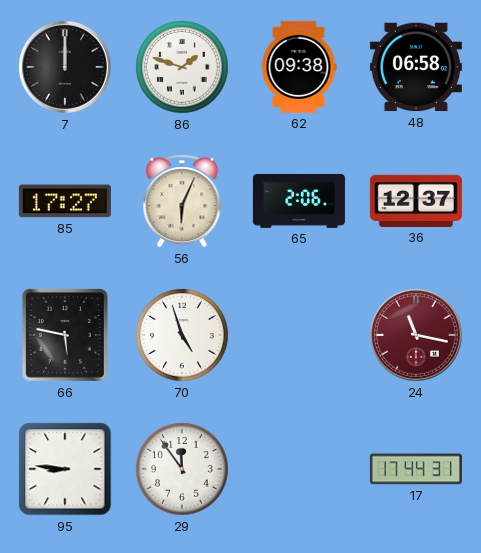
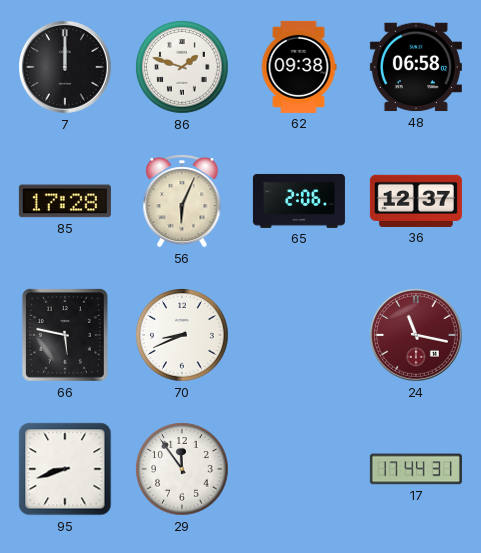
85: 17:27 -> 17:28
70: 4:57 -> 8:41
95: 8:46 -> 8:42
